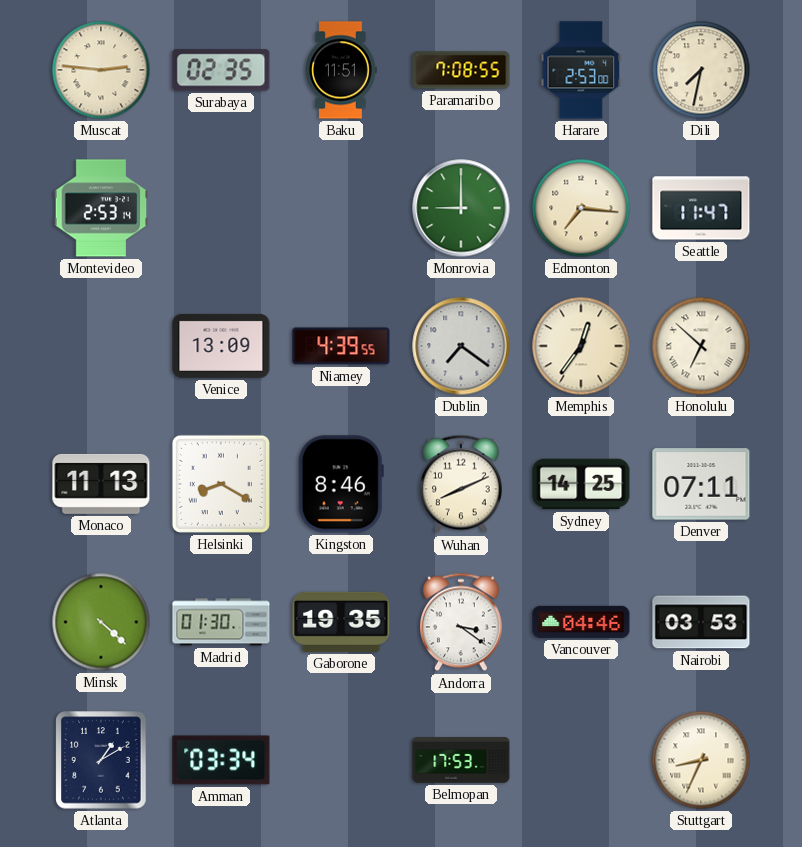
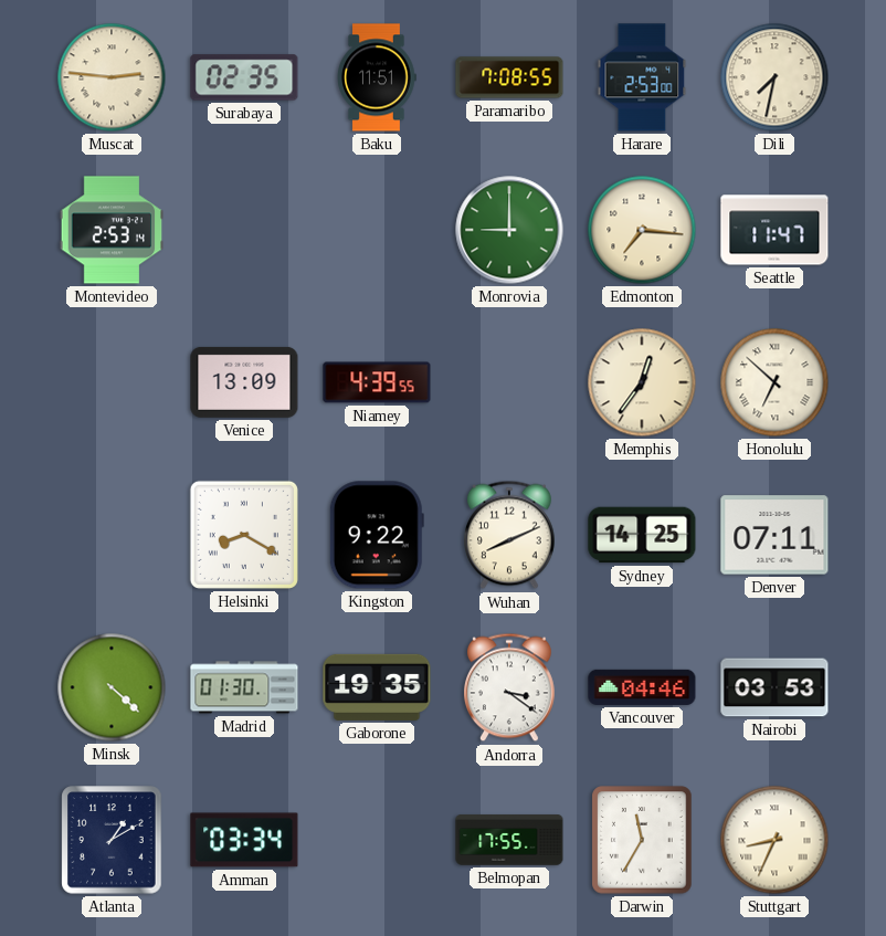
Dublin: 7:21 -> none
Monaco: 11:13 -> none
Kingston: 8:46 -> 9:22
Belmopan: 17:53 -> 17:55
Darwin: none -> 11:35
